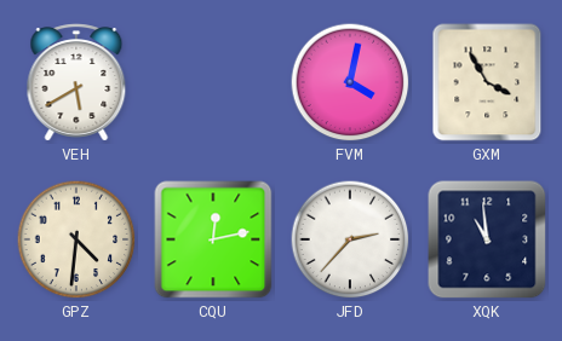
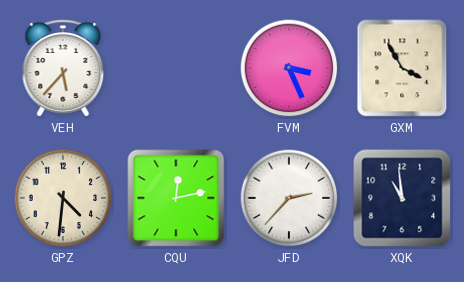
VEH: 5:40 -> 5:37
FVM: 4:02 -> 3:26
